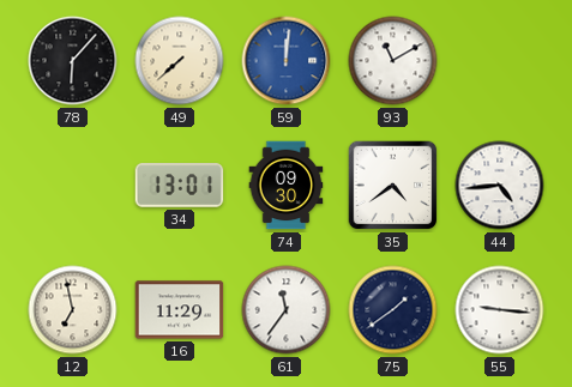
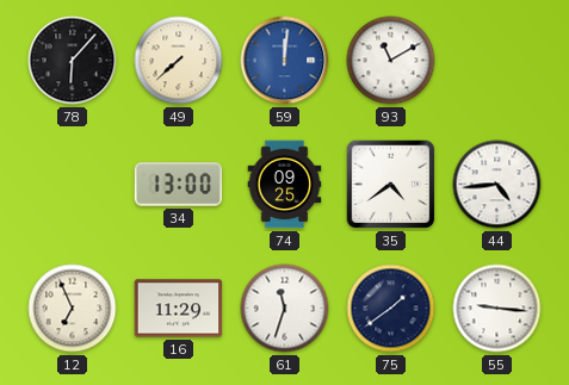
34: 13:01 -> 13:00
74: 09:30 -> 09:25
12: 6:58 -> 6:56
61: 11:36 -> 11:33
